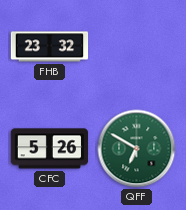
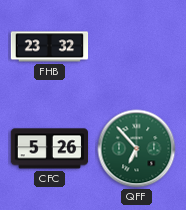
QFF: 6:50 -> 6:53
